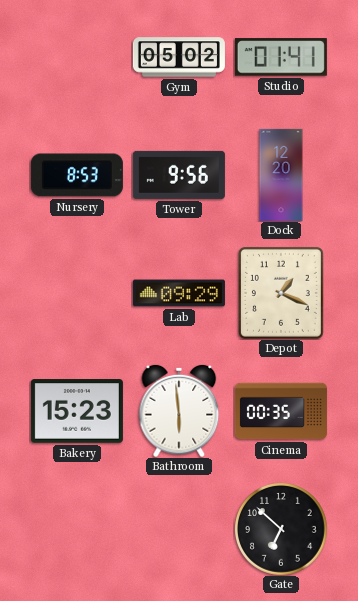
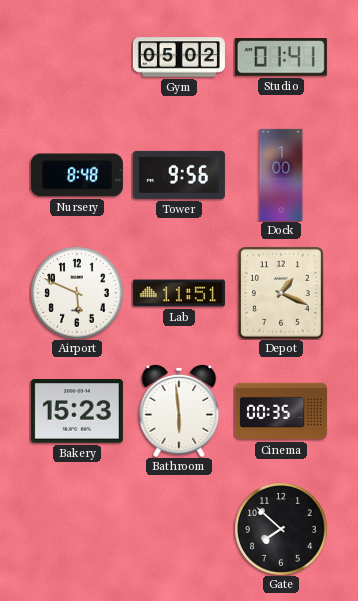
Nursery: 8:53 -> 8:48
Dock: 12:20 -> 1:00
Airport: none -> 5:49
Lab: 09:29 -> 11:51
Gate: 6:52 -> 7:52
